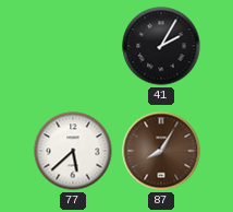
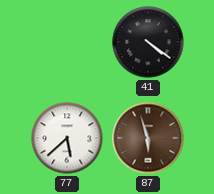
41: 2:05 -> 4:21
87: 8:05 -> 5:57
